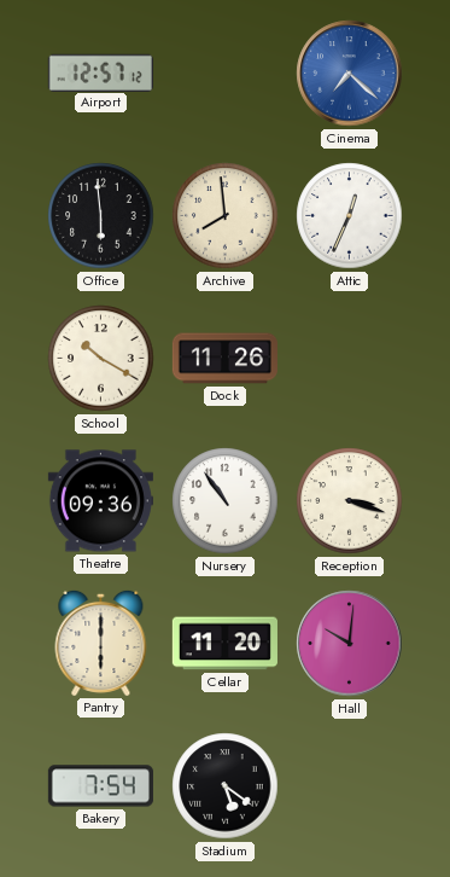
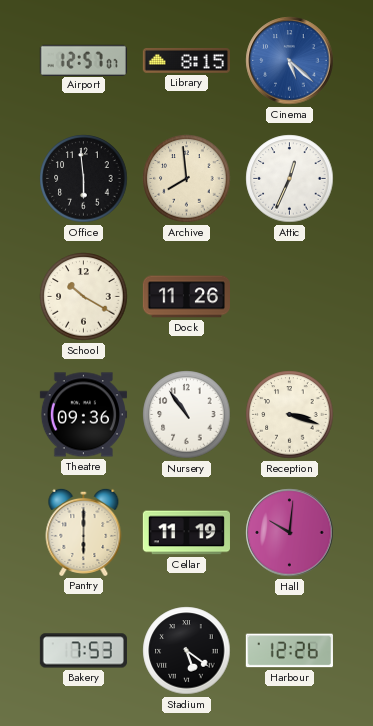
Airport: 12:57:12 -> 12:57:07
Library: none -> 8:15
Cinema: 7:22 -> 5:22
Cellar: 11:20 -> 11:19
Bakery: 7:54 -> 7:53
Harbour: none -> 12:26
